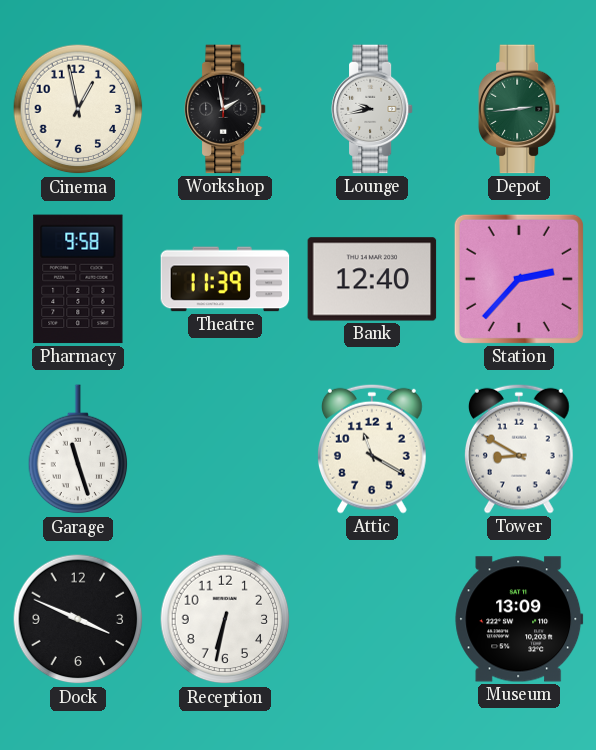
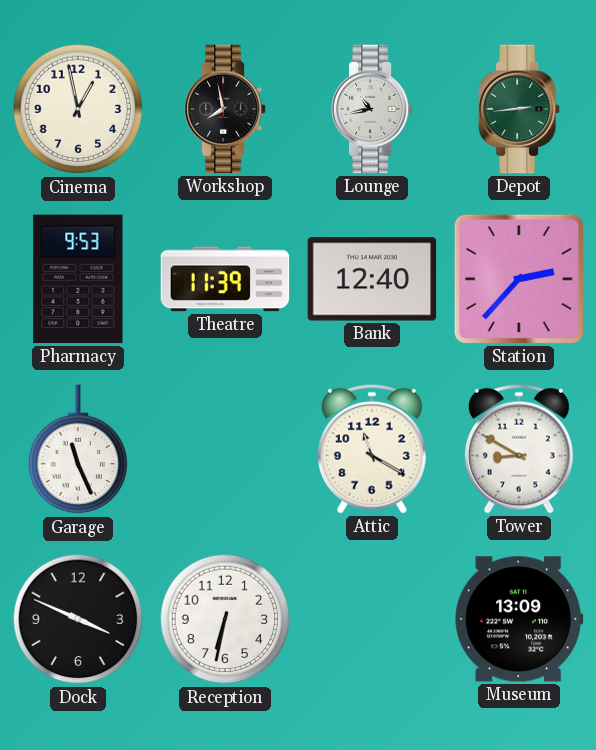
Workshop: 1:58 -> 7:58
Lounge: 9:43 -> 10:43
Pharmacy: 9:58 -> 9:53
Garage: 11:27 -> 11:26
